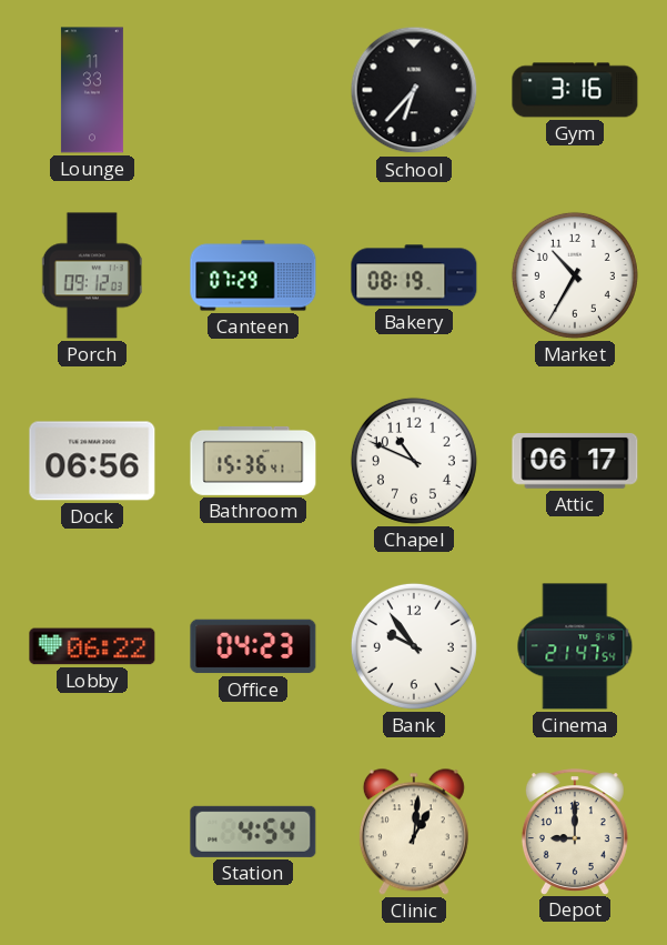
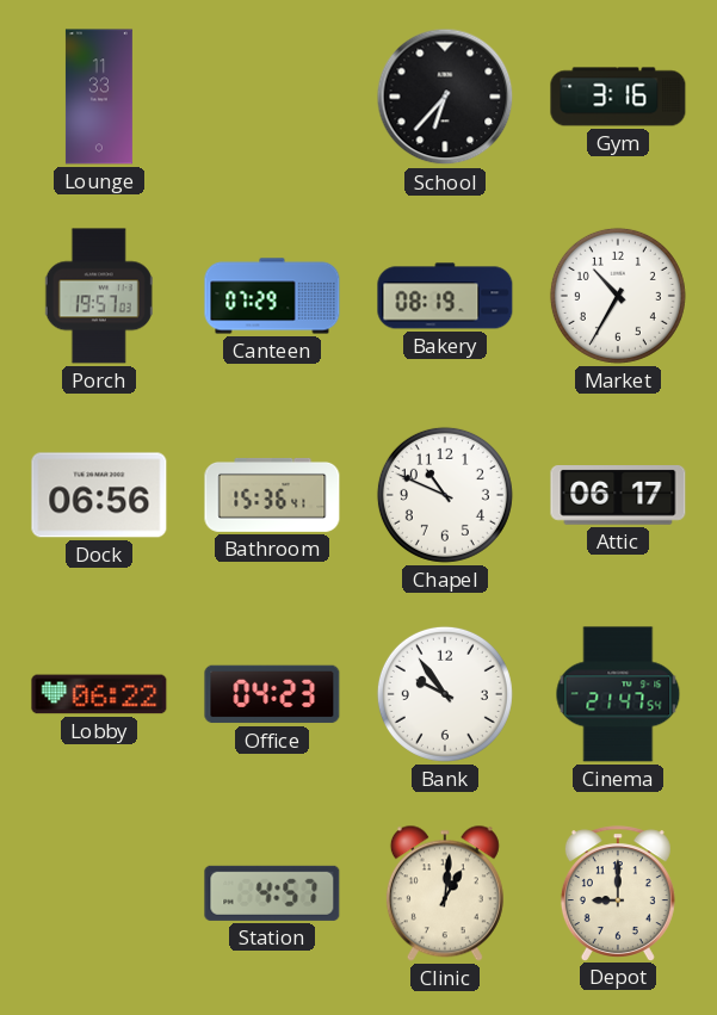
Porch: 09:12 -> 19:57
Station: 4:54 -> 4:57
